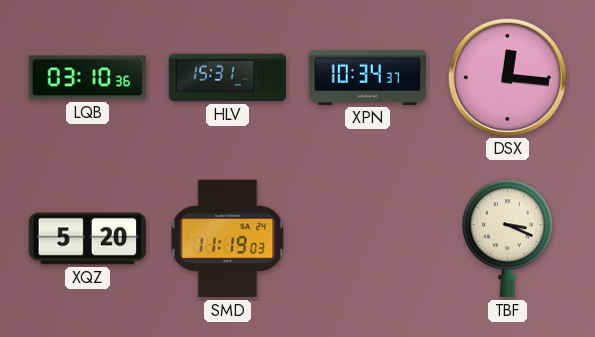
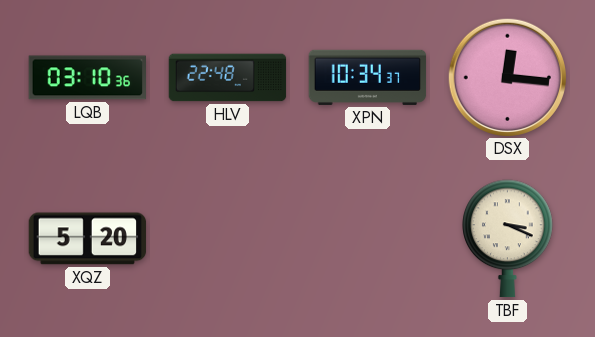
HLV: 15:31 -> 22:48
SMD: 11:19 -> none
